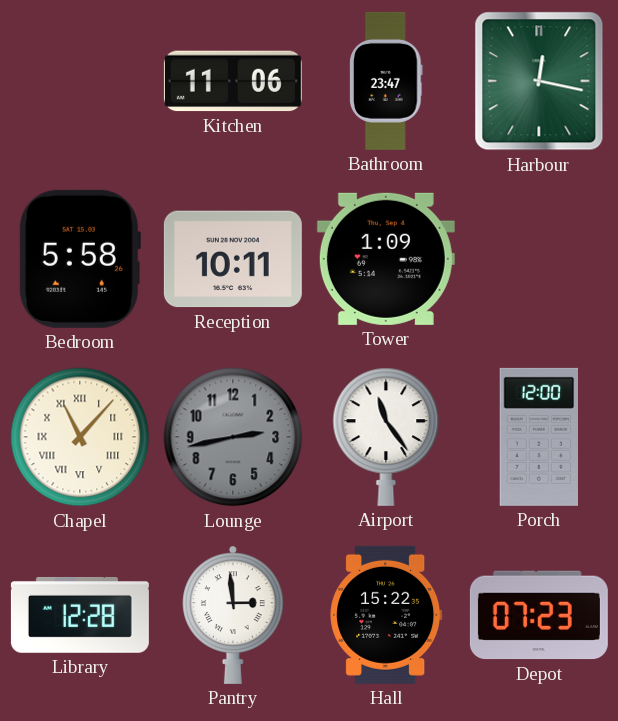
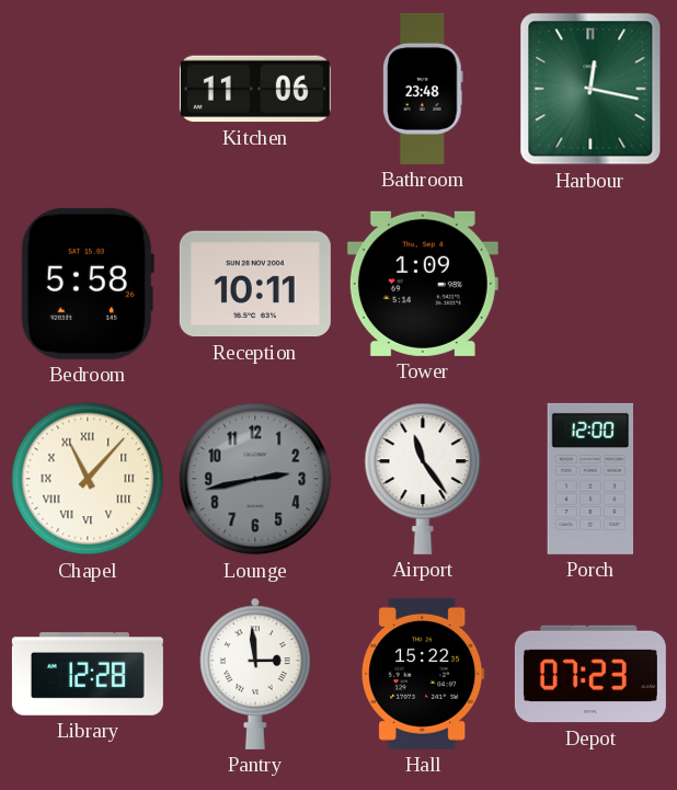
Bathroom: 23:47 -> 23:48
